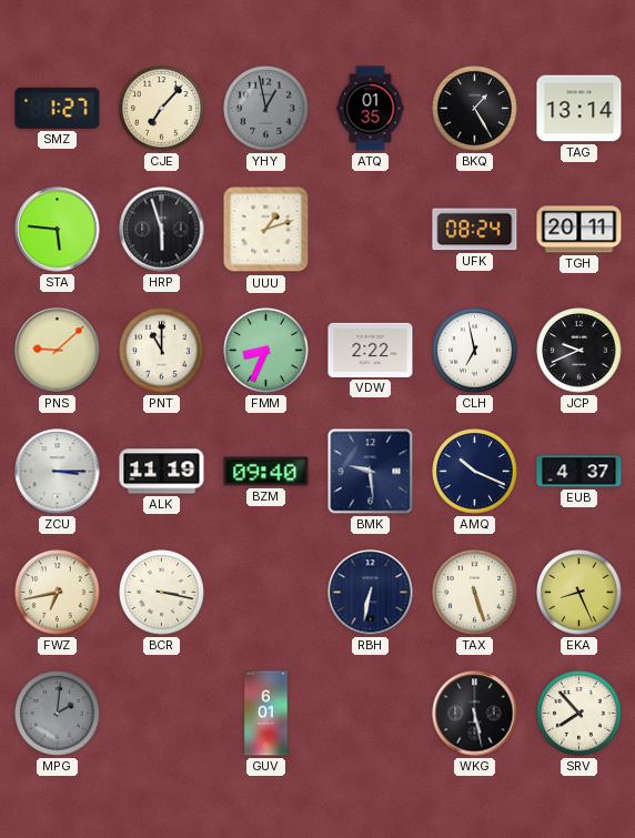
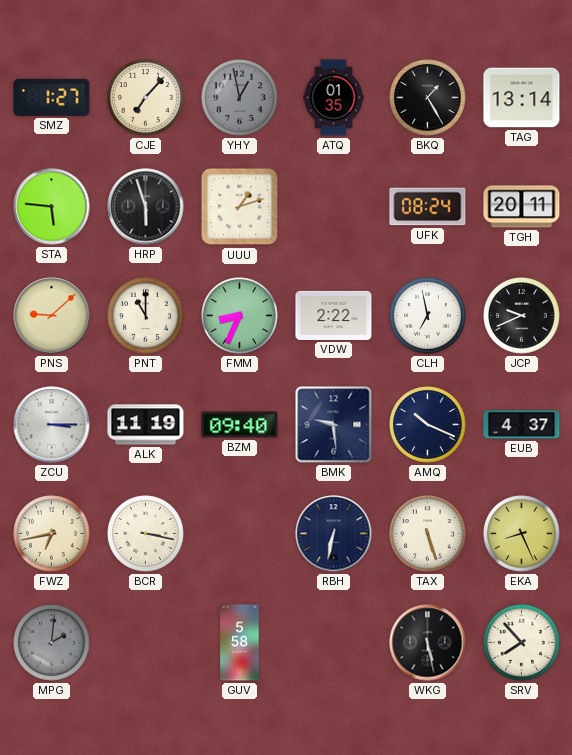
GUV: 6:01 -> 5:58
